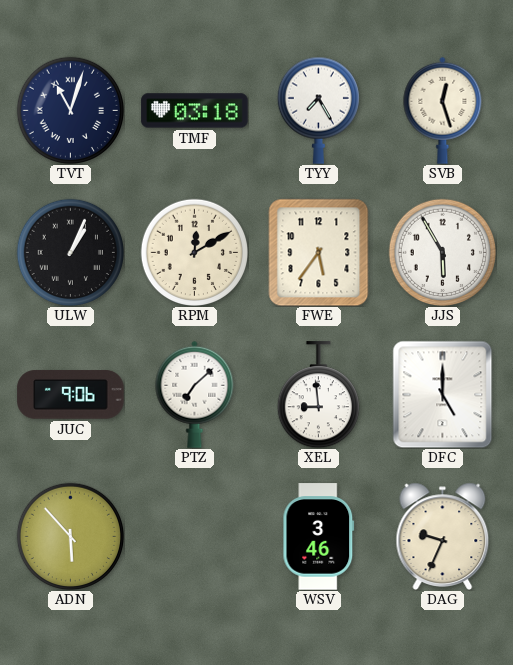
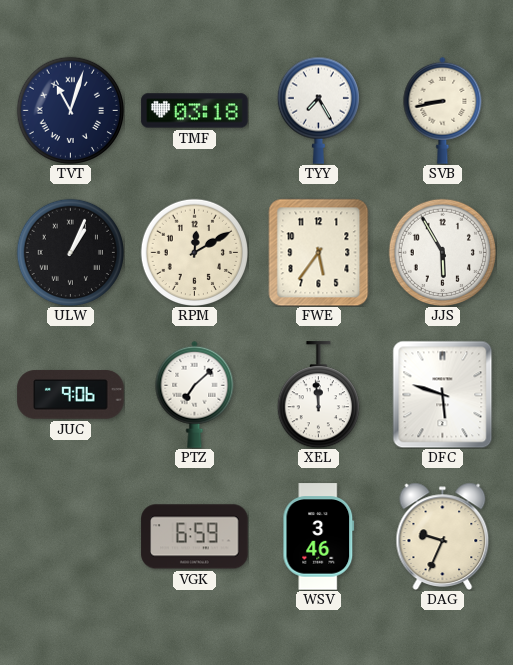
SVB: 12:27 -> 8:43
XEL: 8:59 -> 11:59
DFC: 5:00 -> 5:48
ADN: 5:53 -> none
VGK: none -> 6:59
